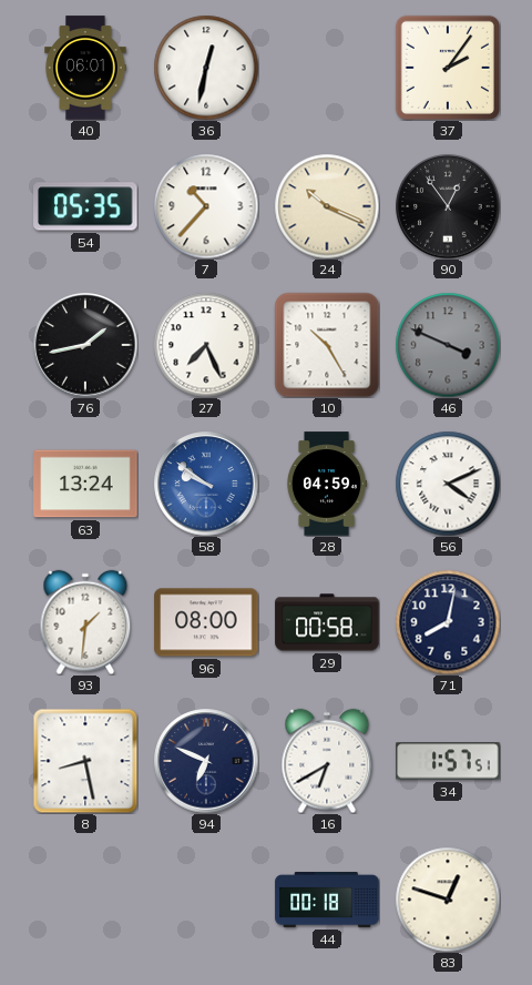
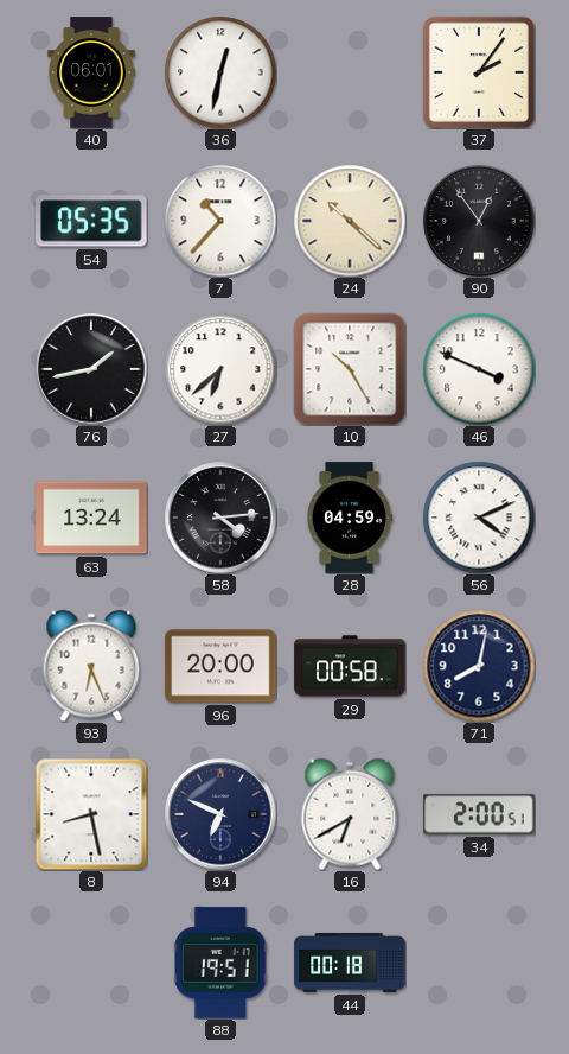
24: 10:19 -> 10:22
27: 7:26 -> 6:38
46 dial: grey -> white
58: 9:51 -> 4:14
58 dial: blue -> black
93: 1:31 -> 6:26
96: 08:00 -> 20:00
34: 1:57 -> 2:00
88: none -> 19:51
83: 12:48 -> none
